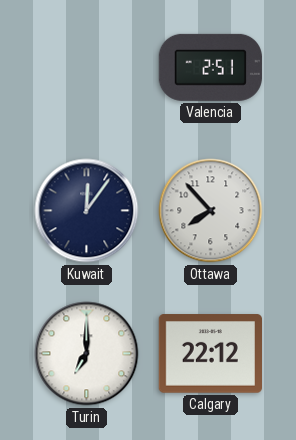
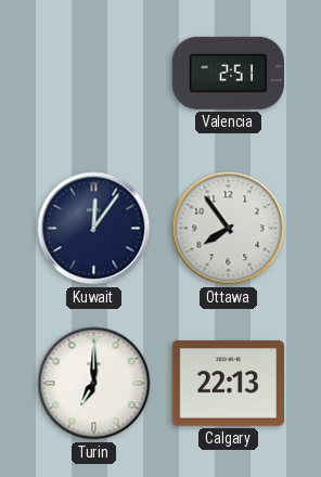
Ottawa: 7:53 -> 7:54
Calgary: 22:12 -> 22:13
